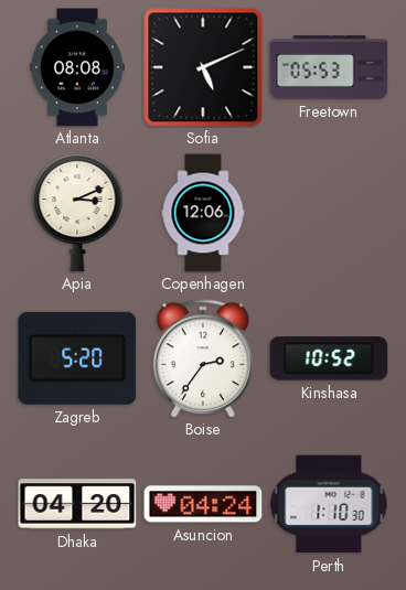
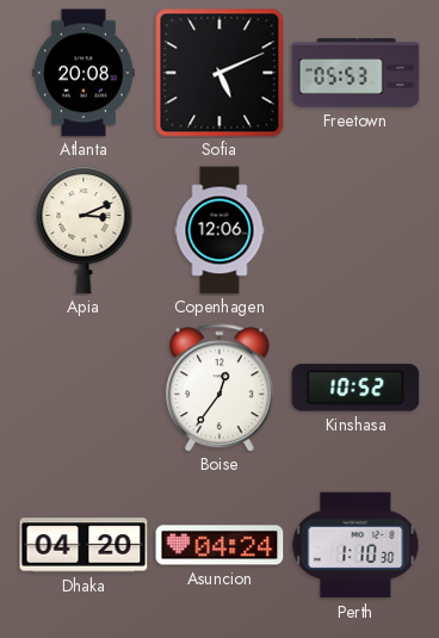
Atlanta: 08:08 -> 20:08
Zagreb: 5:20 -> none
Boise: 2:36 -> 12:36
